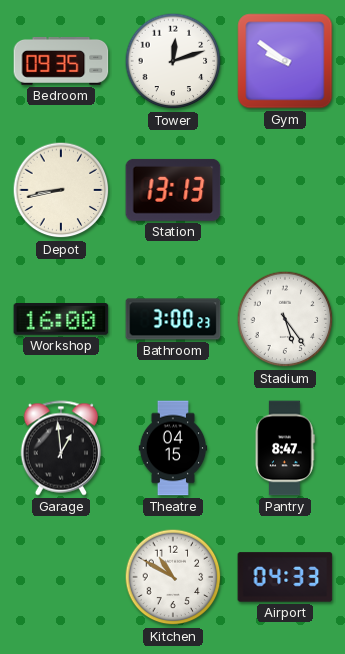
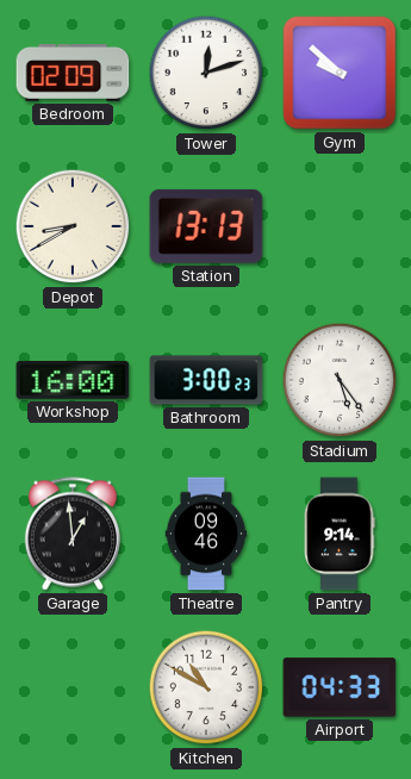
Bedroom: 09:35 -> 02:09
Gym: 9:51 -> 9:52
Depot: 8:43 -> 8:40
Theatre: 04:15 -> 09:46
Pantry: 8:47 -> 9:14
